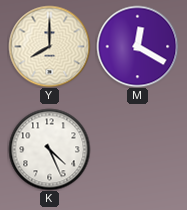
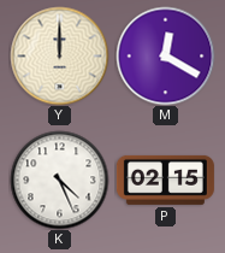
Y: 8:00 -> 12:00
P: none -> 02:15
